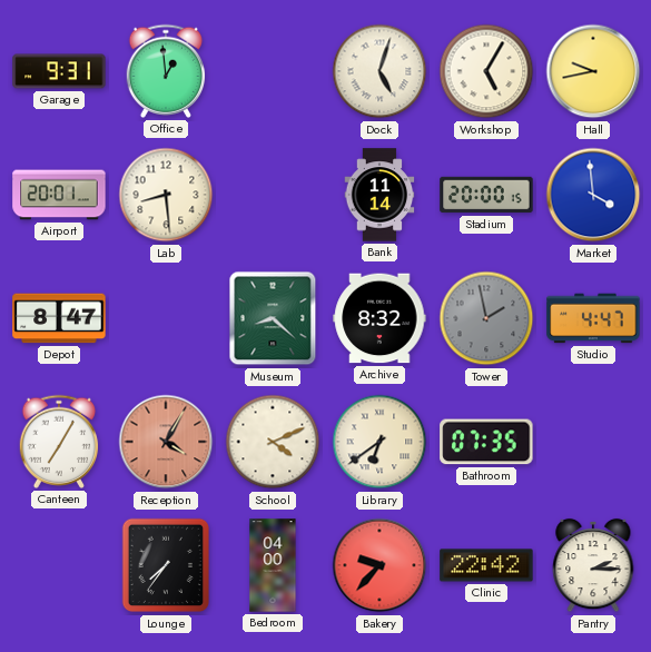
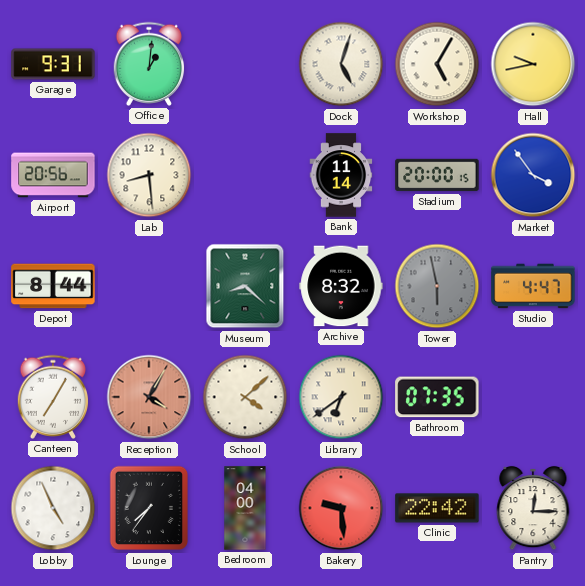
Office: 12:59 -> 1:01
Airport: 20:01 -> 20:56
Market: 3:59 -> 3:54
Depot: 8:47 -> 8:44
Tower: 1:58 -> 5:58
School: 4:11 -> 4:08
Lobby: none -> 4:56
Bakery: 9:37 -> 9:29
Pantry: 2:15 -> 12:15
